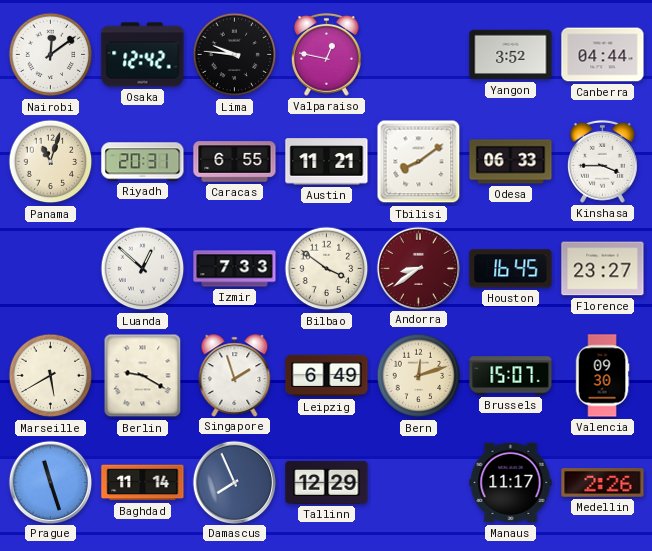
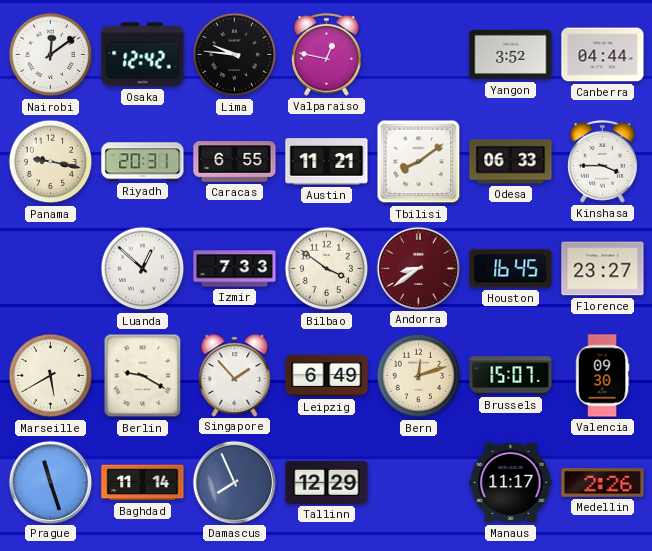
Panama: 11:03 -> 9:17
Singapore: 1:57 -> 1:53
